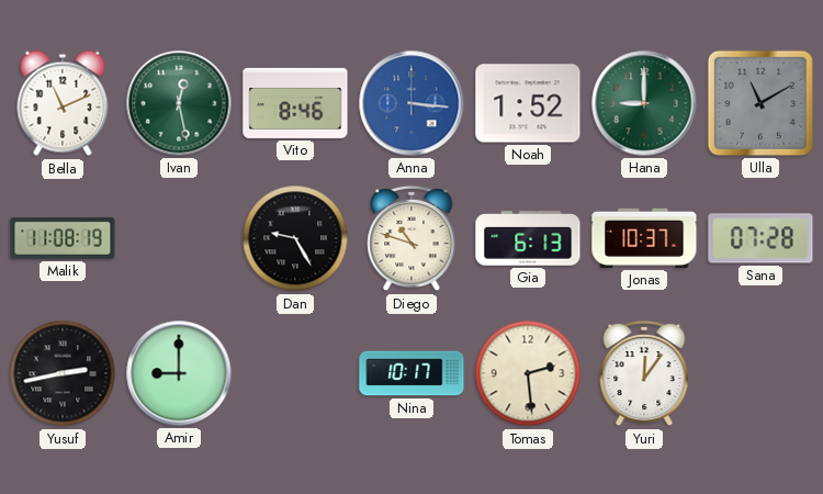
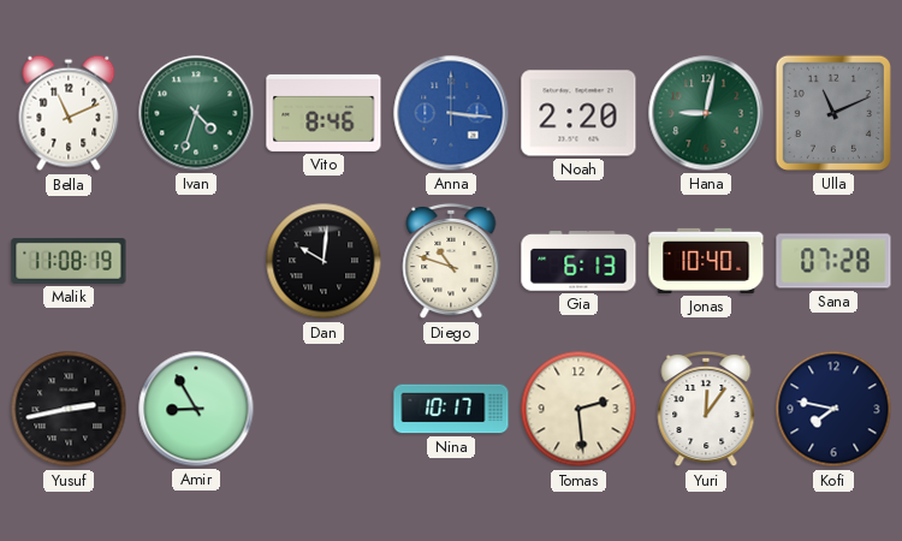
Ivan: 12:28 -> 4:33
Noah: 1:52 -> 2:20
Hana: 9:00 -> 9:02
Ulla: 11:10 -> 11:11
Dan: 9:25 -> 10:01
Jonas: 10:37 -> 10:40
Amir: 9:00 -> 8:55
Kofi: none -> 7:47
